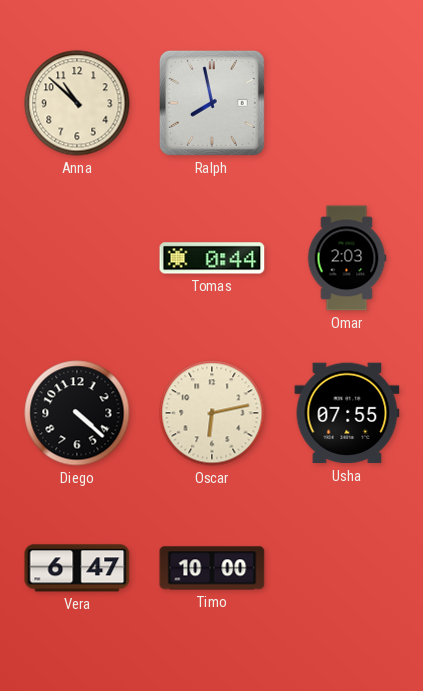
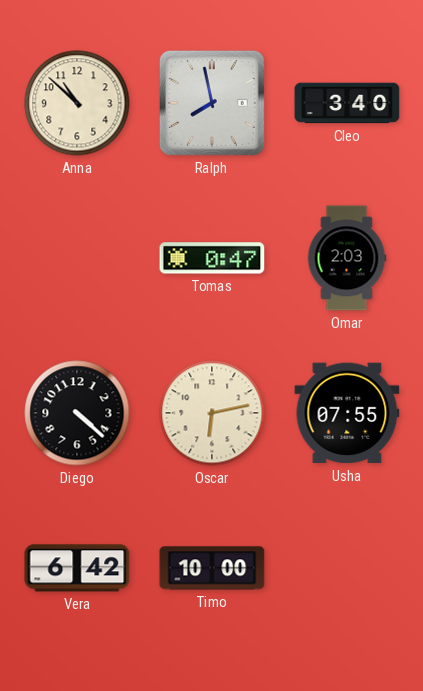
Cleo: none -> 3:40
Tomas: 0:44 -> 0:47
Vera: 6:47 -> 6:42
